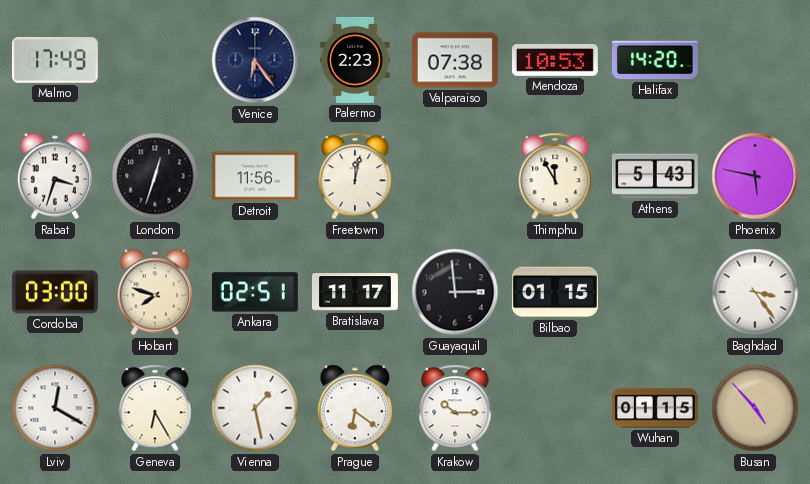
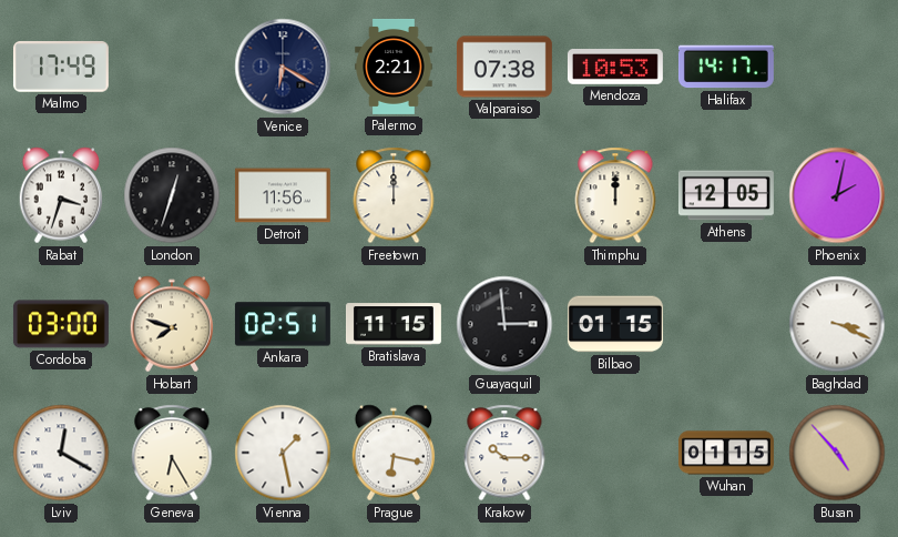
Venice: 6:24 -> 6:20
Palermo: 2:23 -> 2:21
Halifax: 14:20 -> 14:17
Freetown: 12:02 -> 12:00
Thimphu: 11:55 -> 12:00
Athens: 5:43 -> 12:05
Phoenix: 5:47 -> 2:02
Bratislava: 11:17 -> 11:15
Baghdad: 3:24 -> 3:19
Prague: 6:21 -> 6:17
